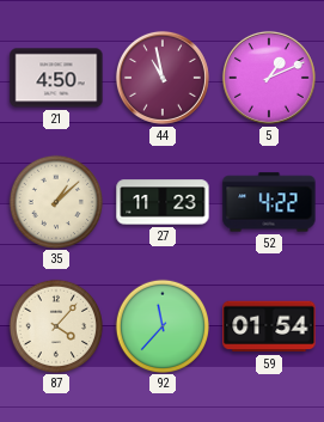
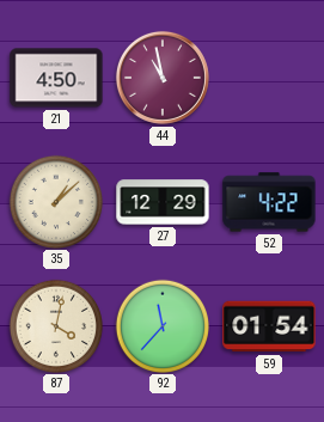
5: 1:11 -> none
27: 11:23 -> 12:29
87: 4:07 -> 4:02
